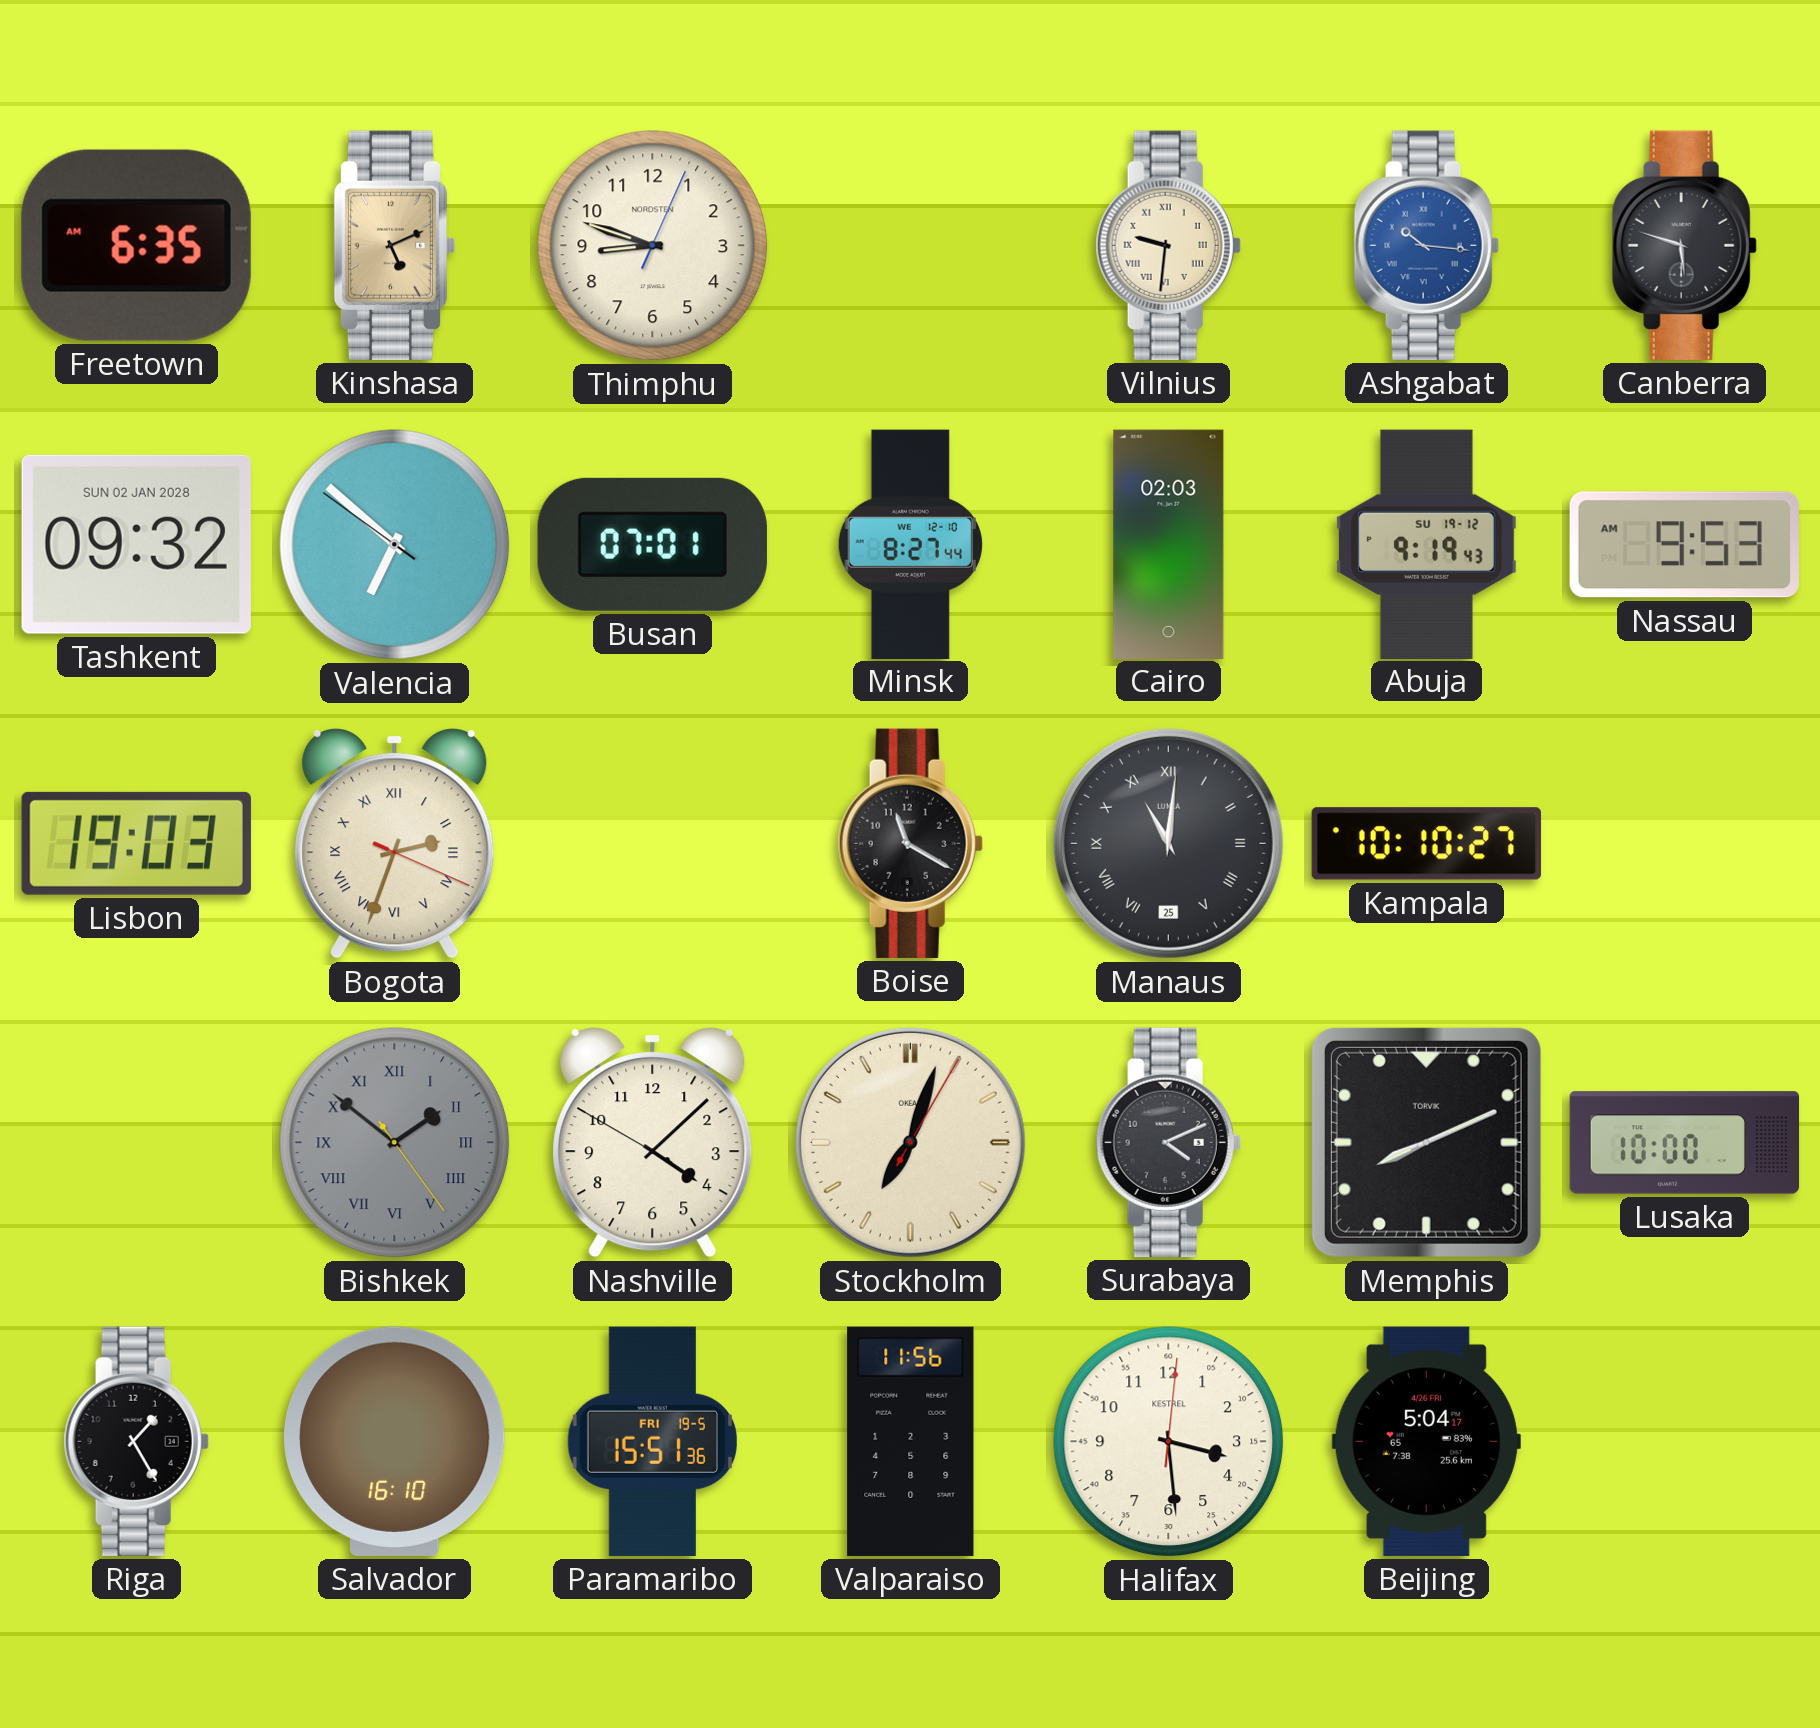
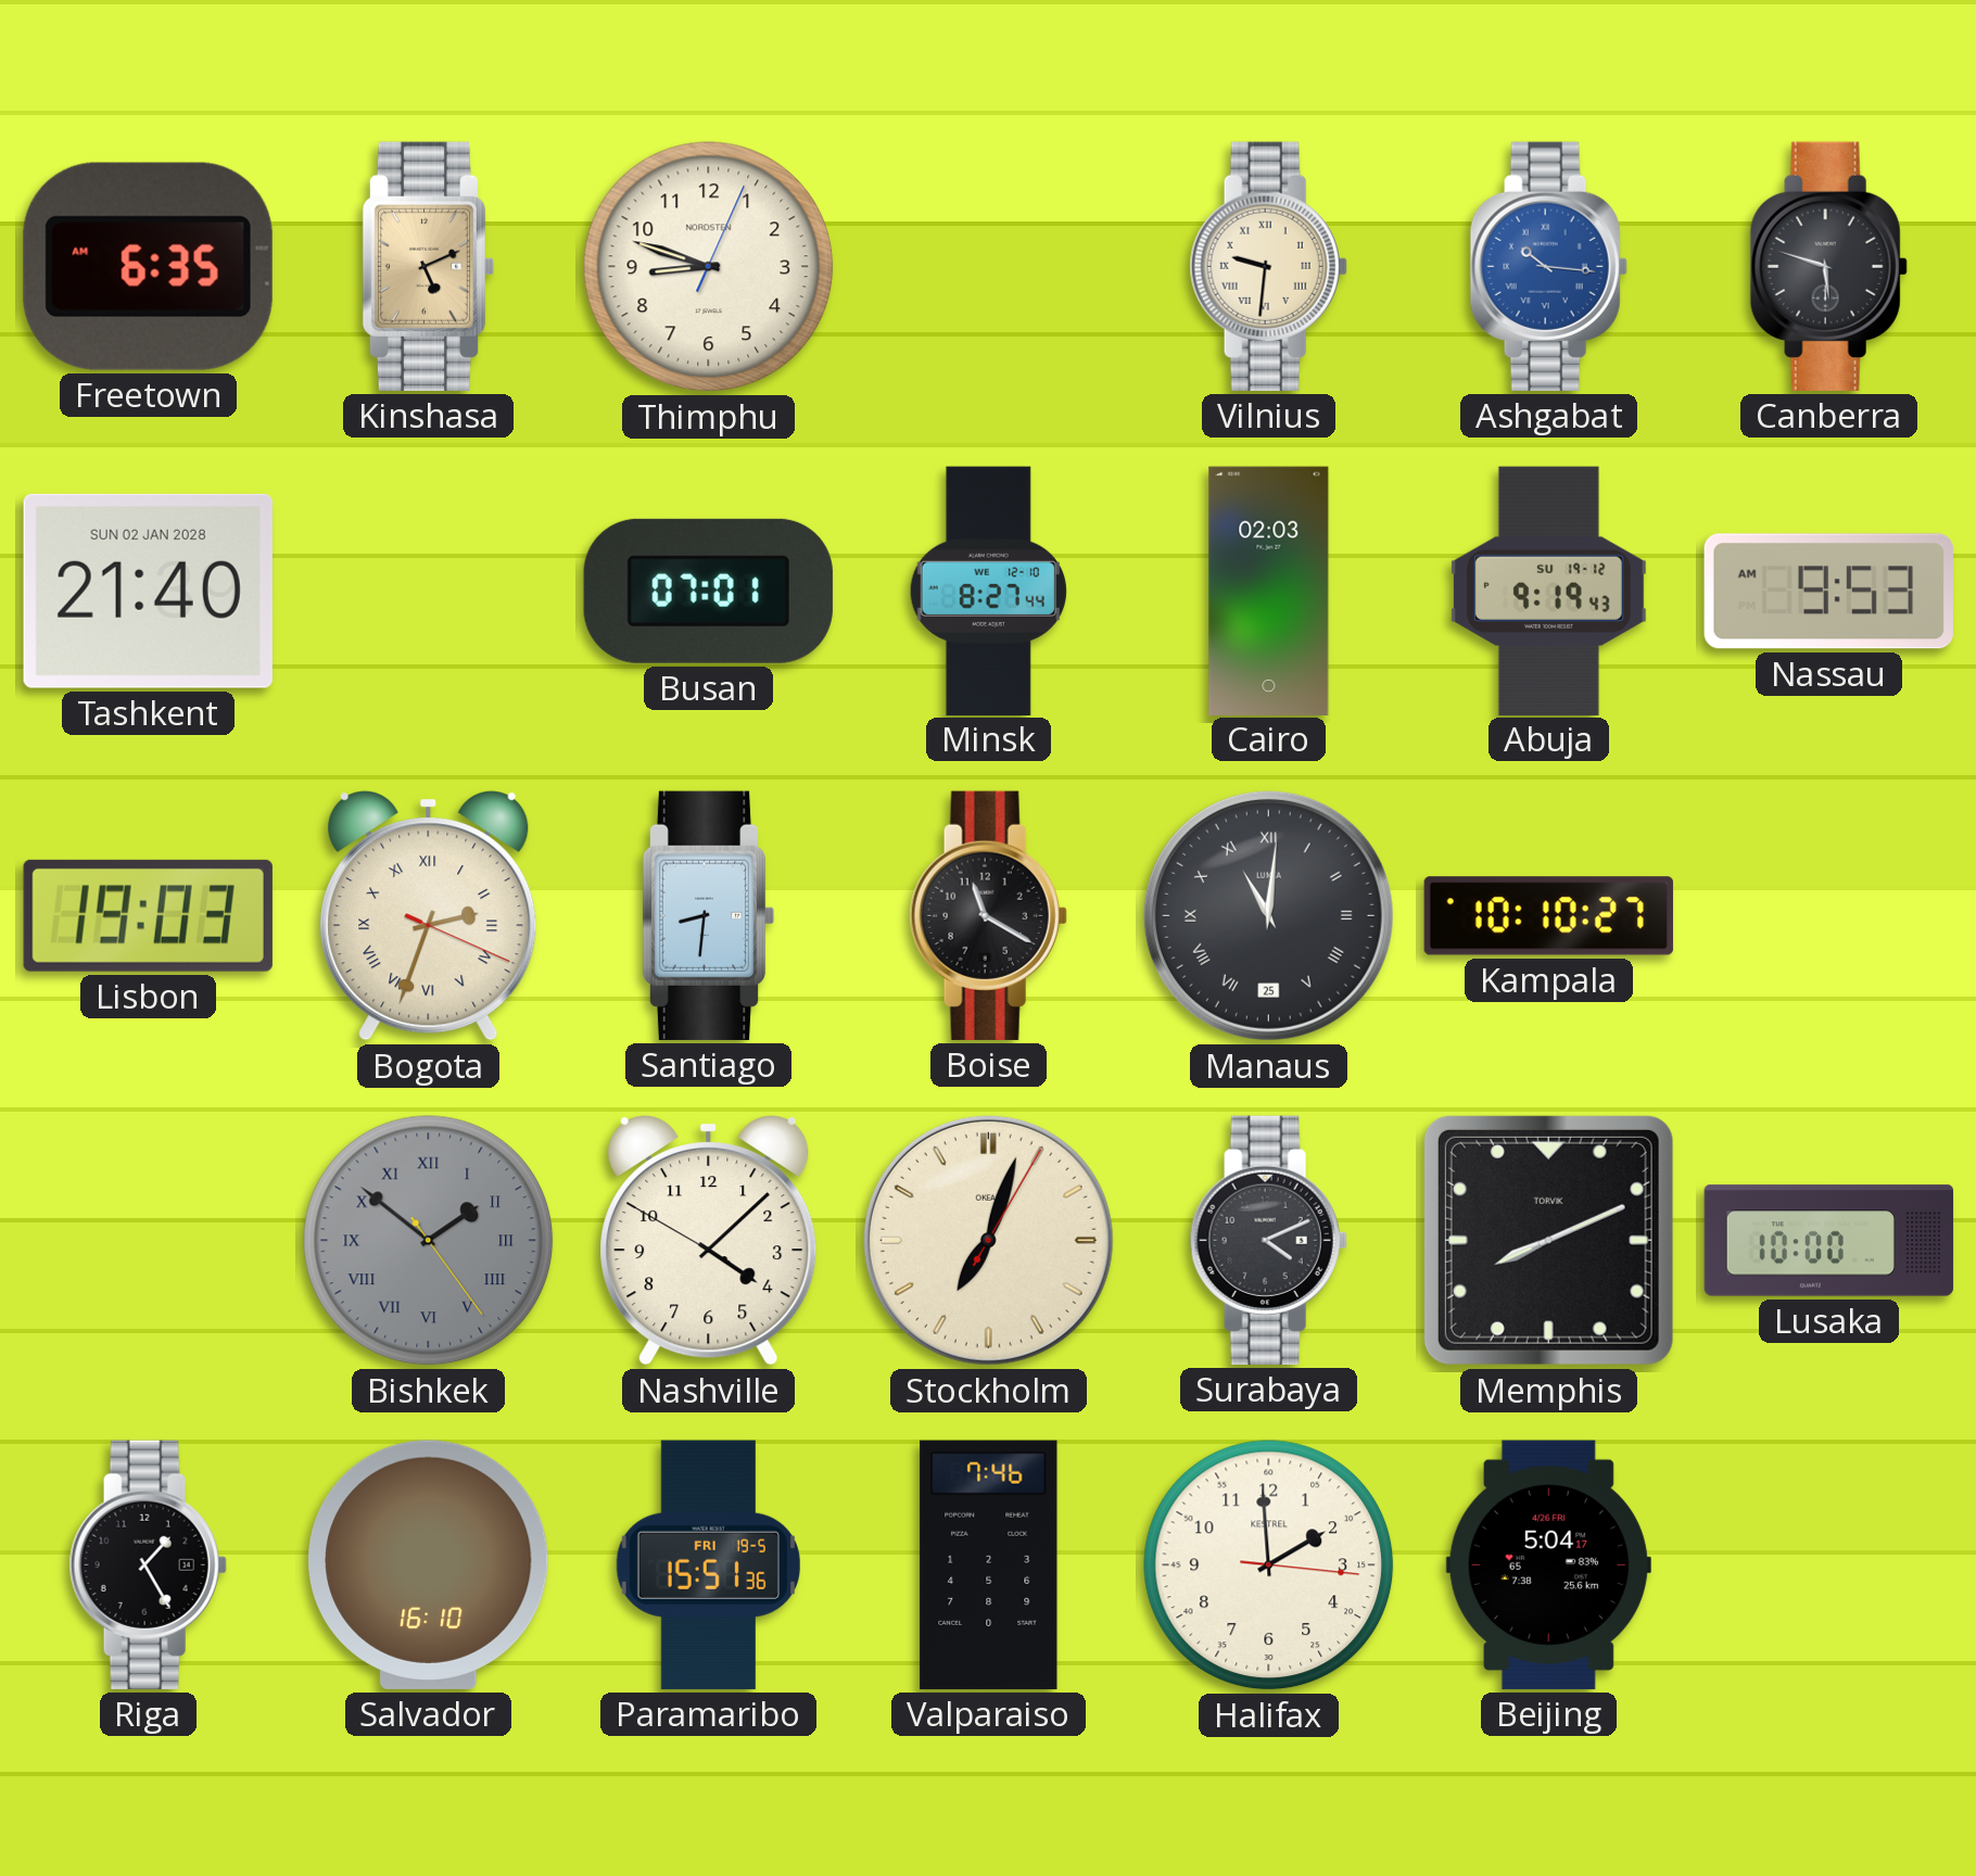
Tashkent: 09:32 -> 21:40
Valencia: 6:51 -> none
Santiago: none -> 8:31
Valparaiso: 11:56 -> 7:46
Halifax: 3:29 -> 1:59
